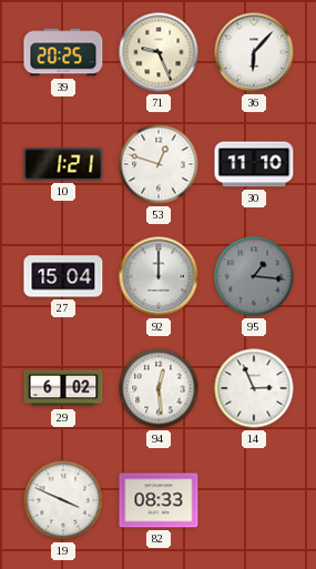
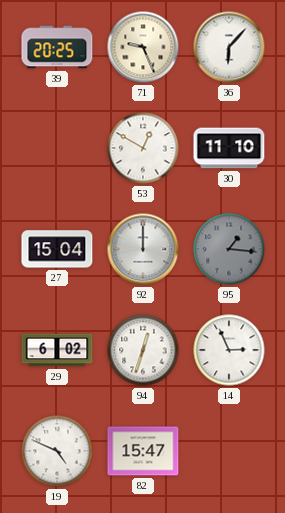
10: 1:21 -> none
53: 12:48 -> 12:50
94: 12:29 -> 12:33
19: 3:49 -> 4:49
82: 08:33 -> 15:47
